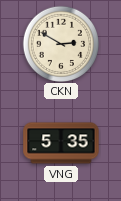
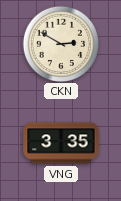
VNG: 5:35 -> 3:35
